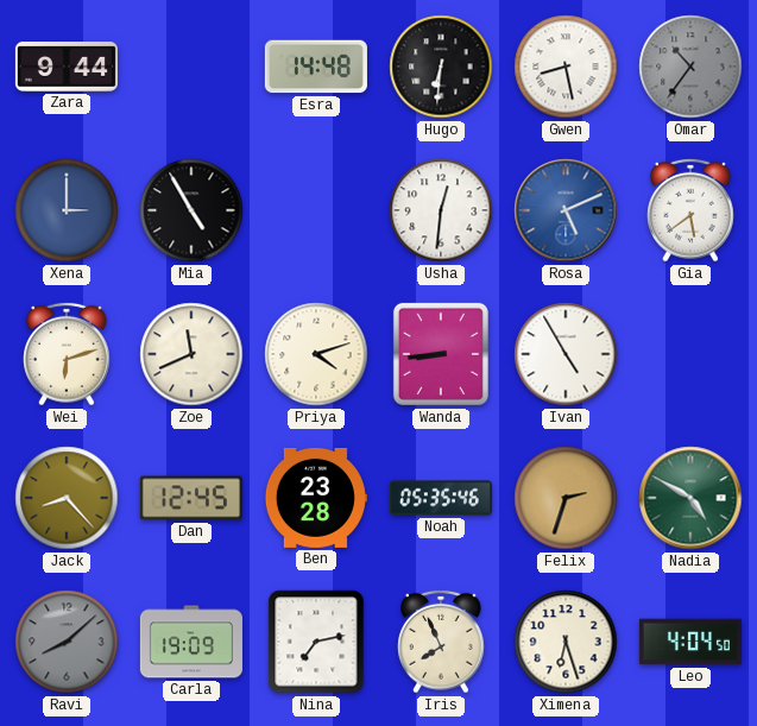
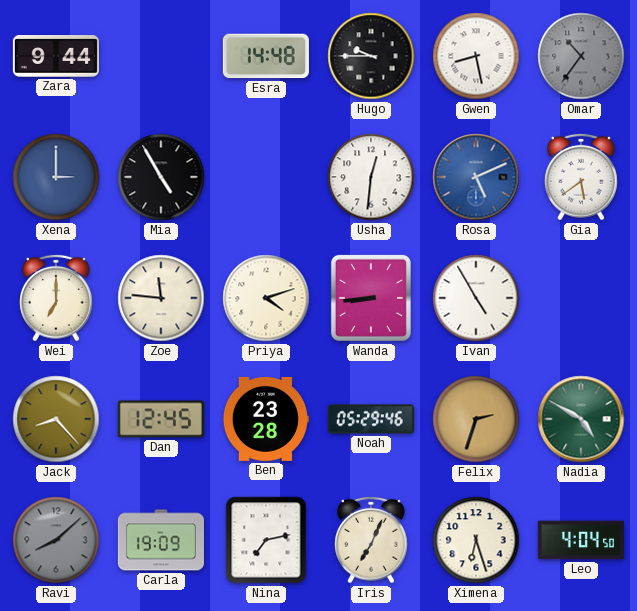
Hugo: 6:31 -> 9:45
Wei: 6:12 -> 7:00
Zoe: 11:41 -> 11:46
Noah: 05:35 -> 05:29
Iris: 7:56 -> 7:04
